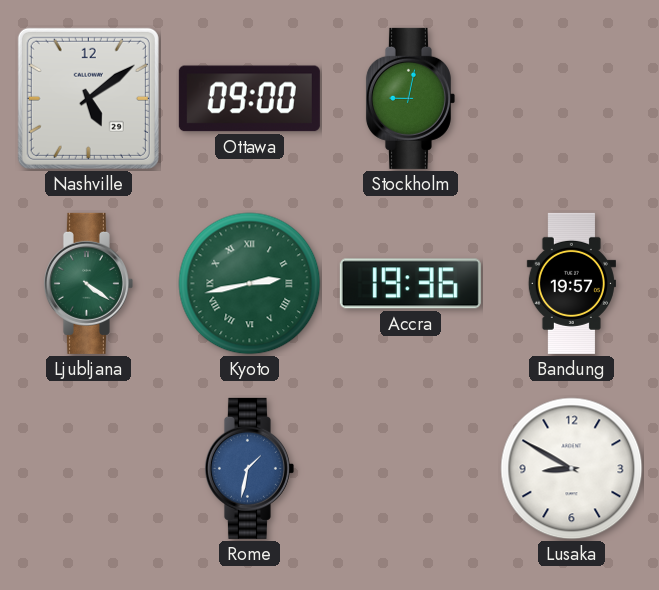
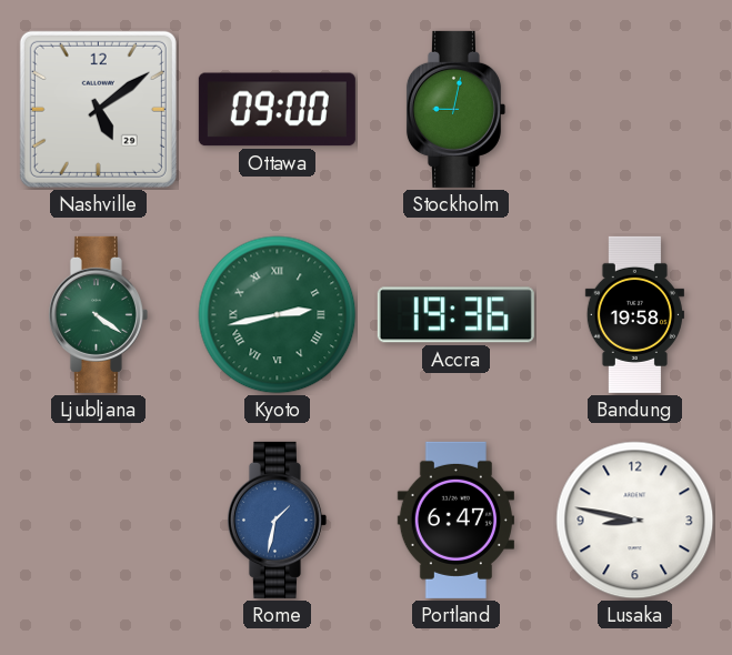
Bandung: 19:57 -> 19:58
Portland: none -> 6:47
Lusaka: 8:50 -> 8:47
